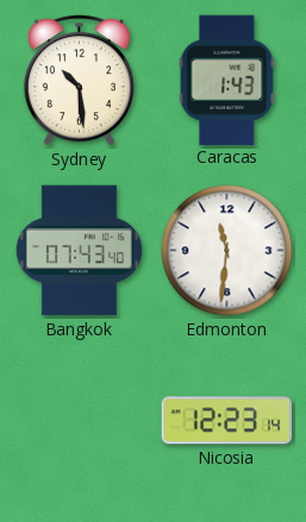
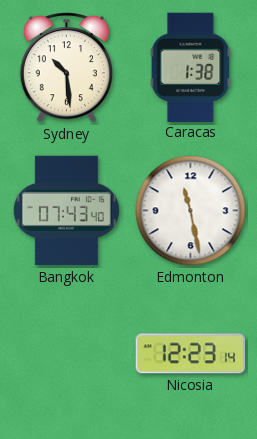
Caracas: 1:43 -> 1:38
Edmonton: 11:31 -> 11:28
